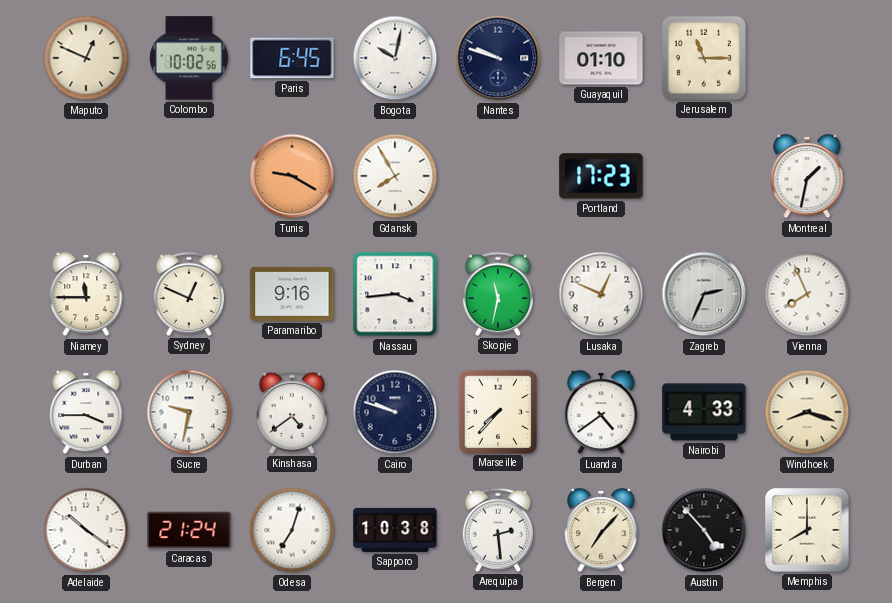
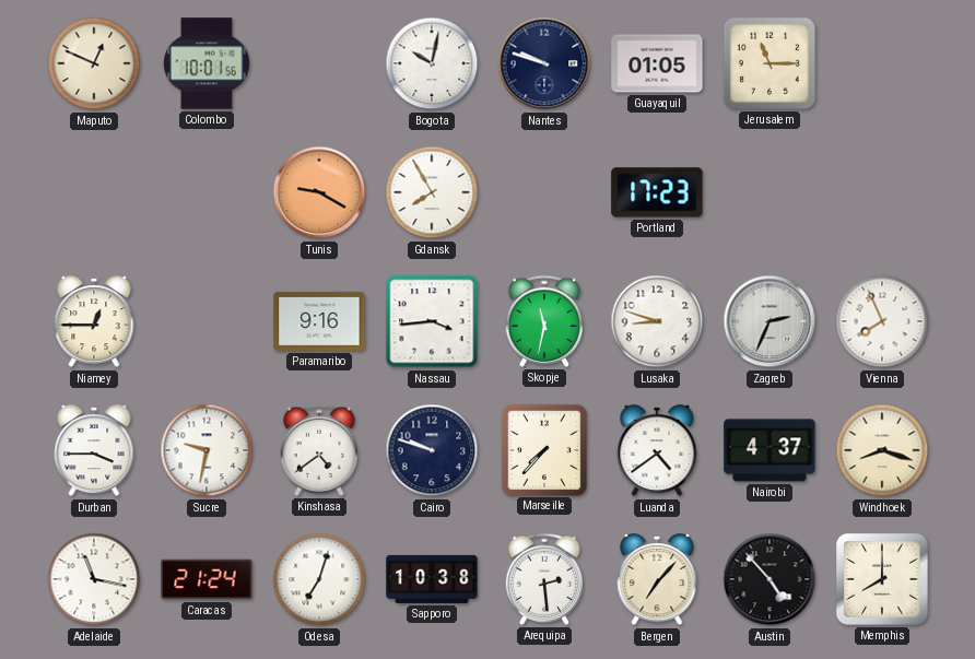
Colombo: 10:02 -> 10:01
Paris: 6:45 -> none
Guayaquil: 01:10 -> 01:05
Montreal: 1:32 -> none
Niamey: 11:45 -> 12:45
Sydney: 12:49 -> none
Lusaka: 12:49 -> 8:48
Nairobi: 4:33 -> 4:37
Adelaide: 10:21 -> 11:17
